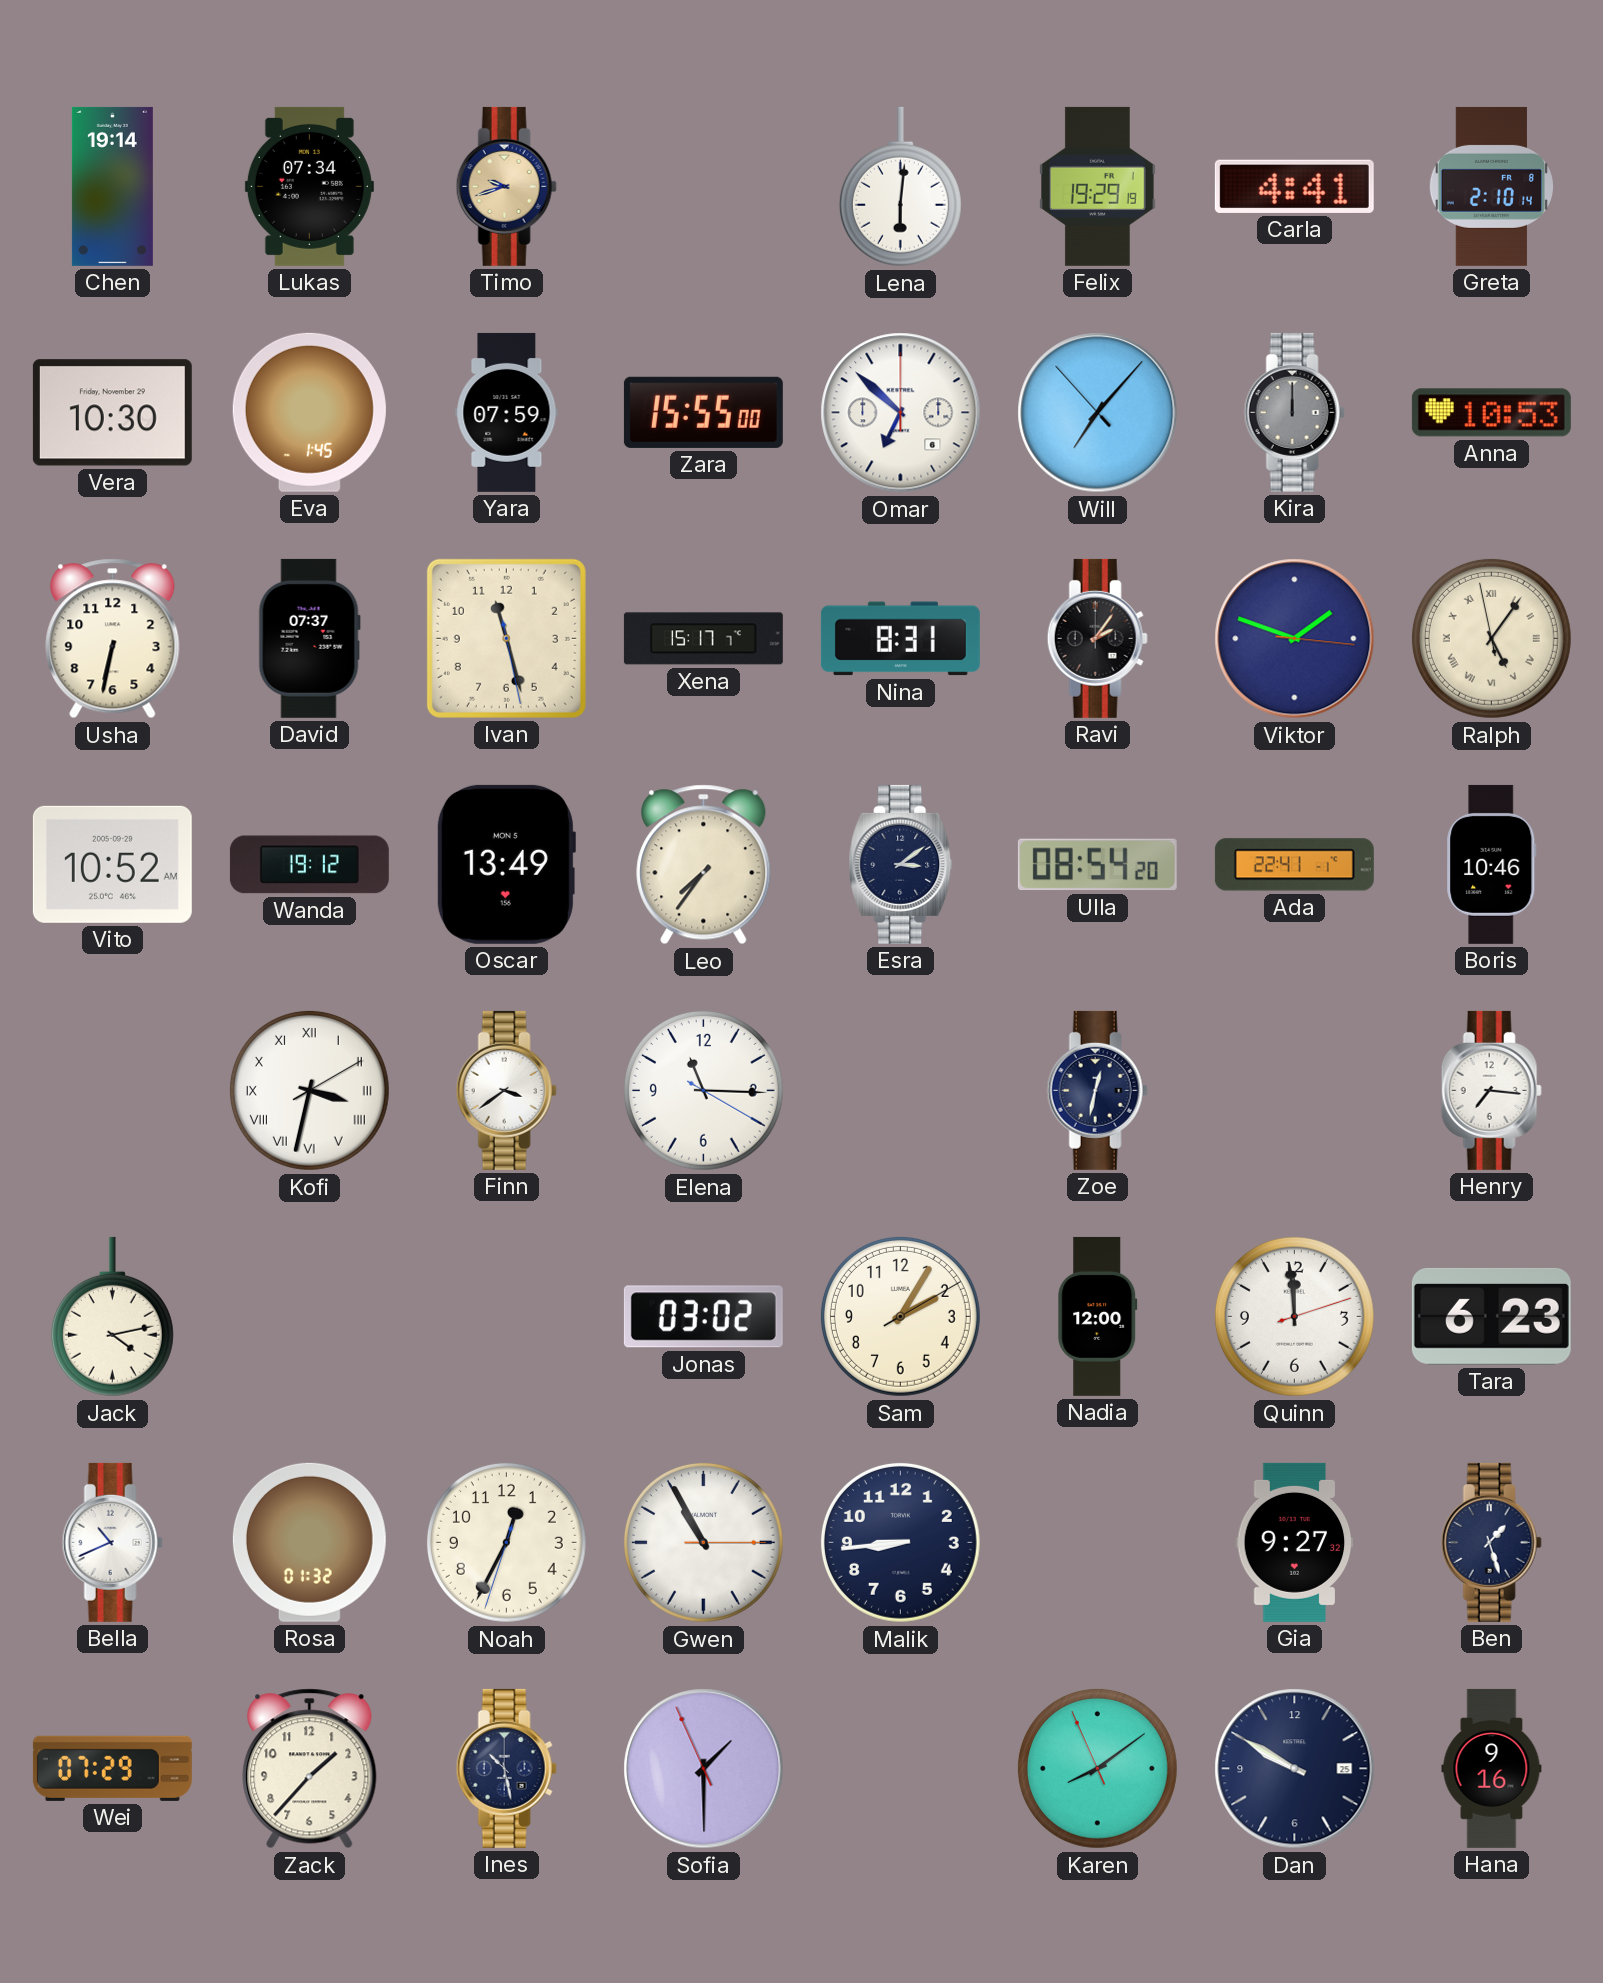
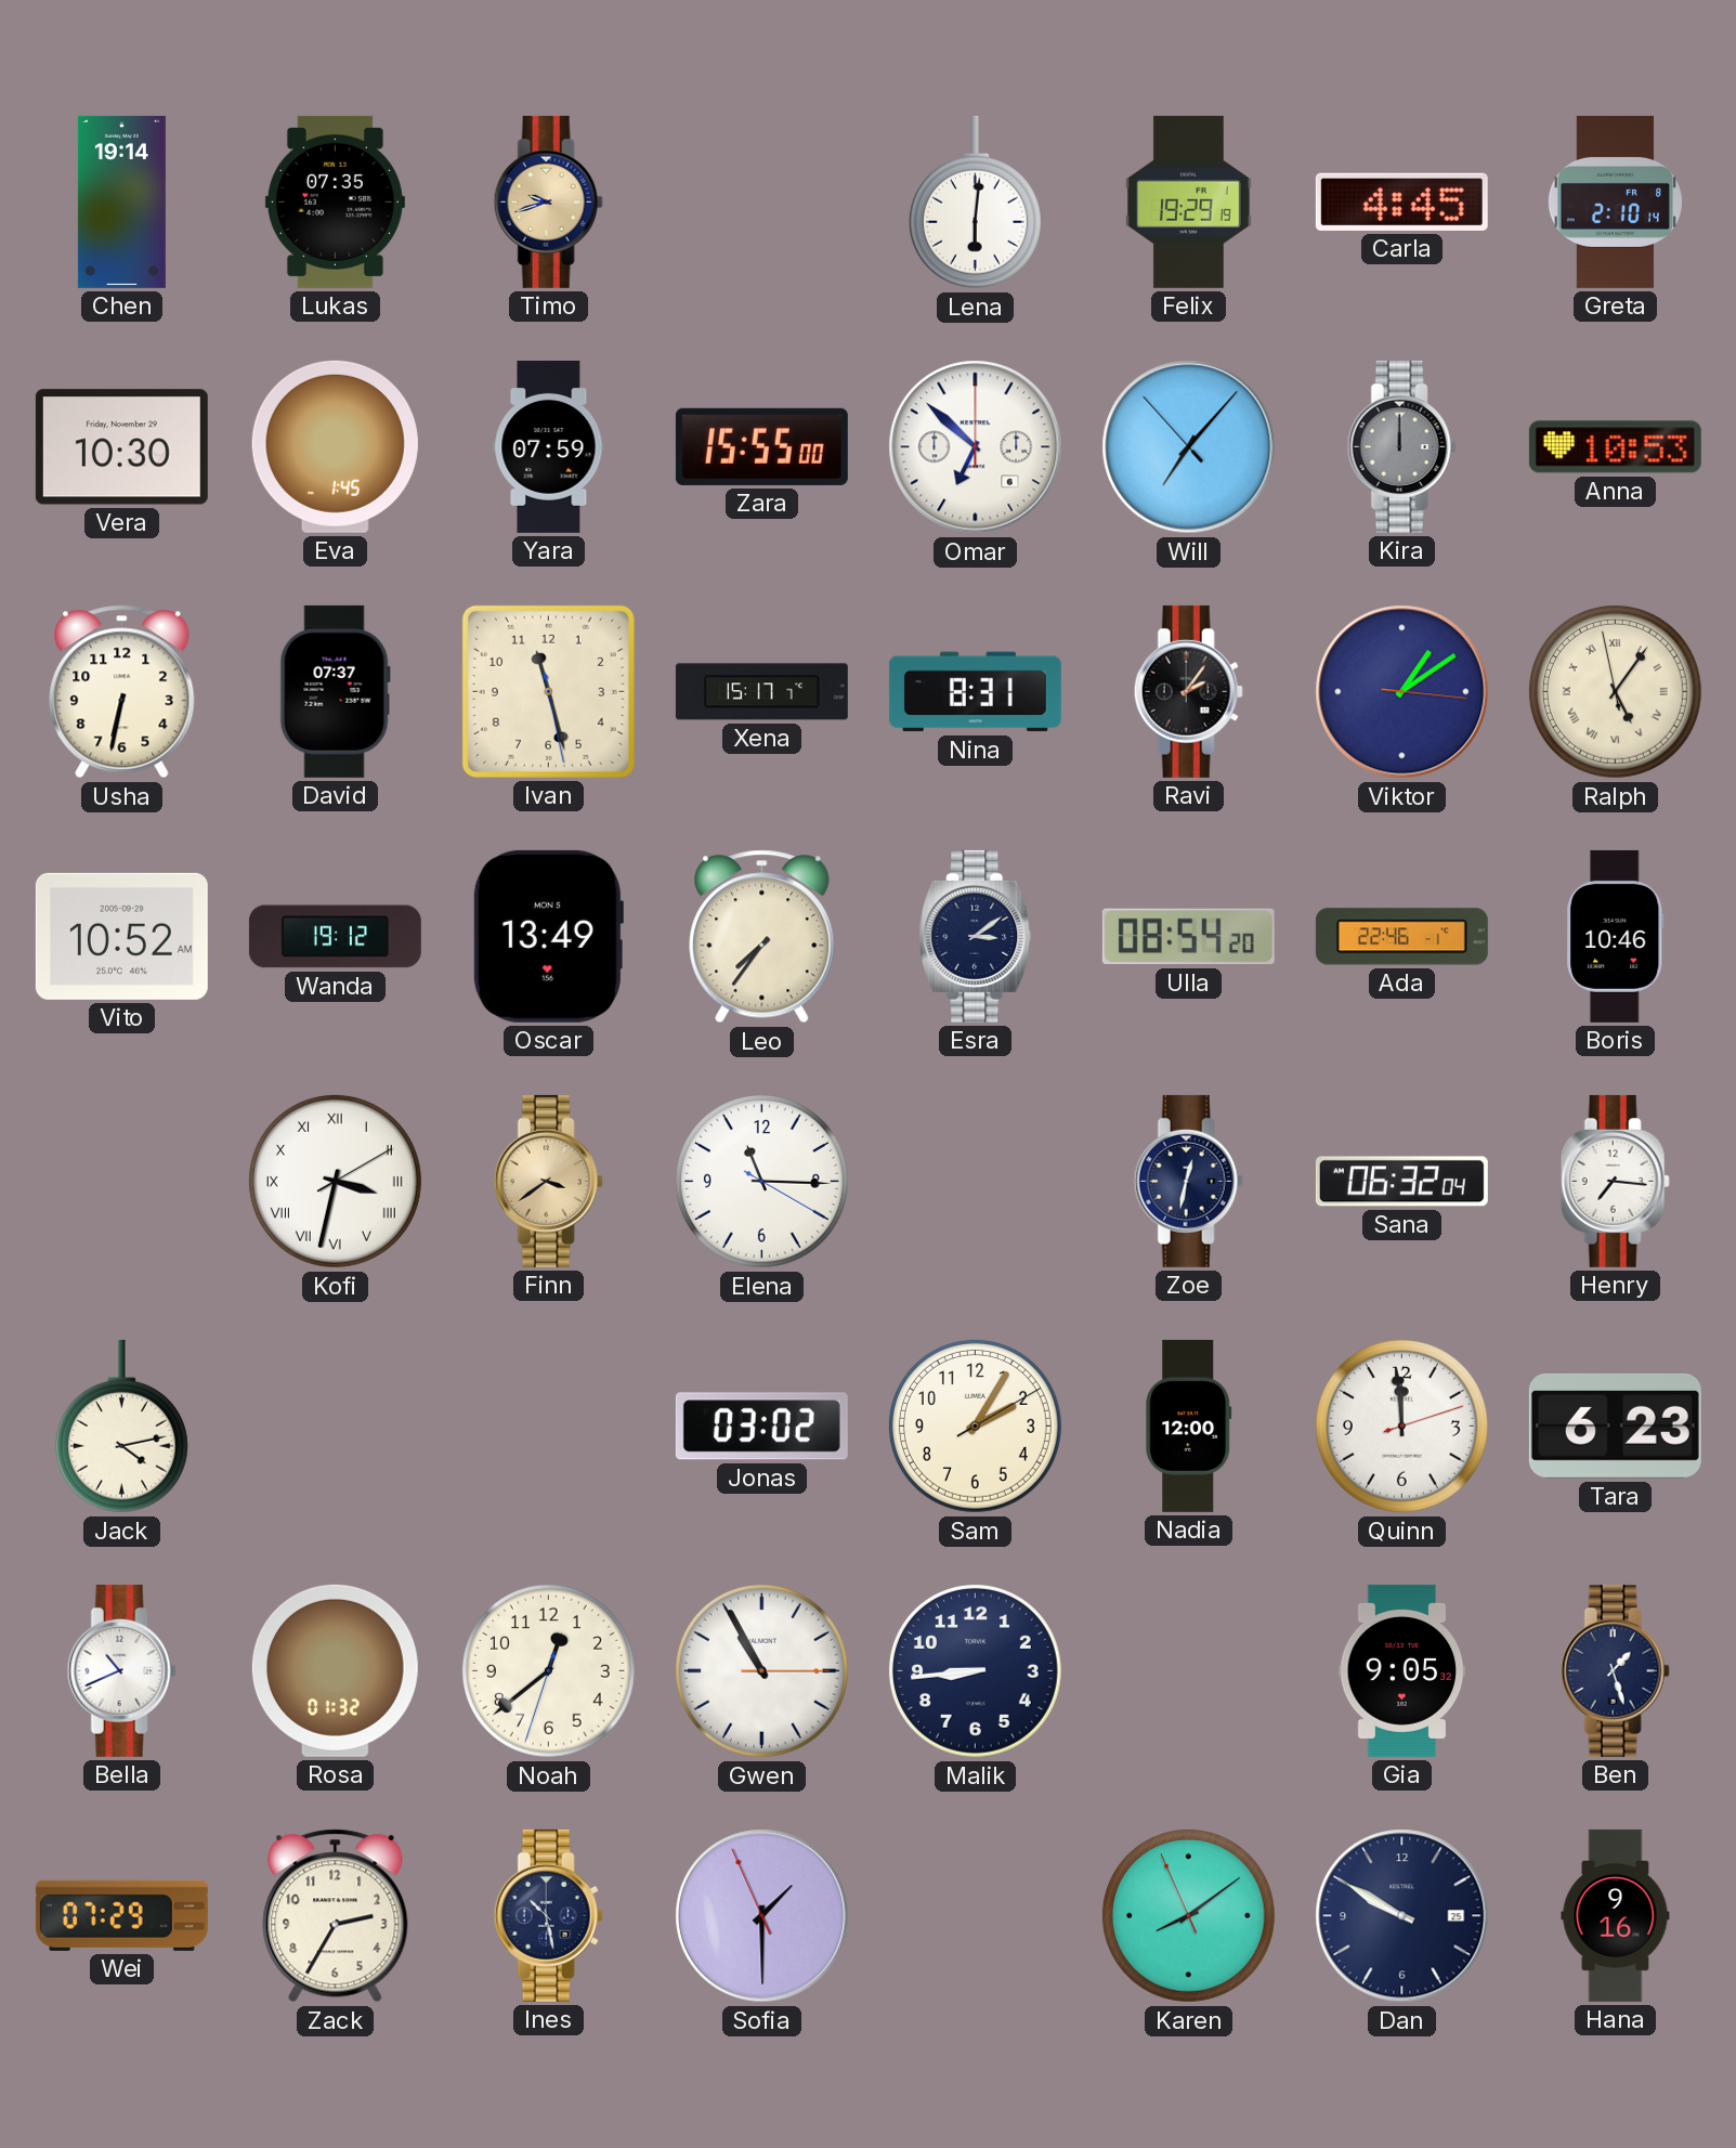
Lukas: 07:34 -> 07:35
Carla: 4:41 -> 4:45
Viktor: 1:48 -> 1:09
Ada: 22:41 -> 22:46
Finn dial: white -> champagne
Sana: none -> 06:32
Noah: 12:34 -> 12:38
Gia: 9:27 -> 9:05
Zack: 1:37 -> 2:35
